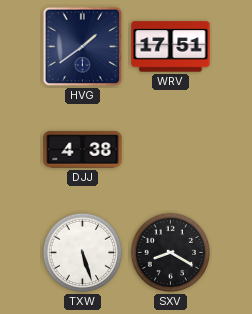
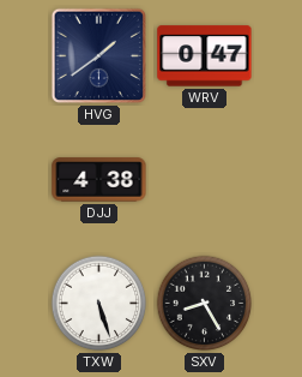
WRV: 17:51 -> 0:47
SXV: 8:20 -> 8:25
